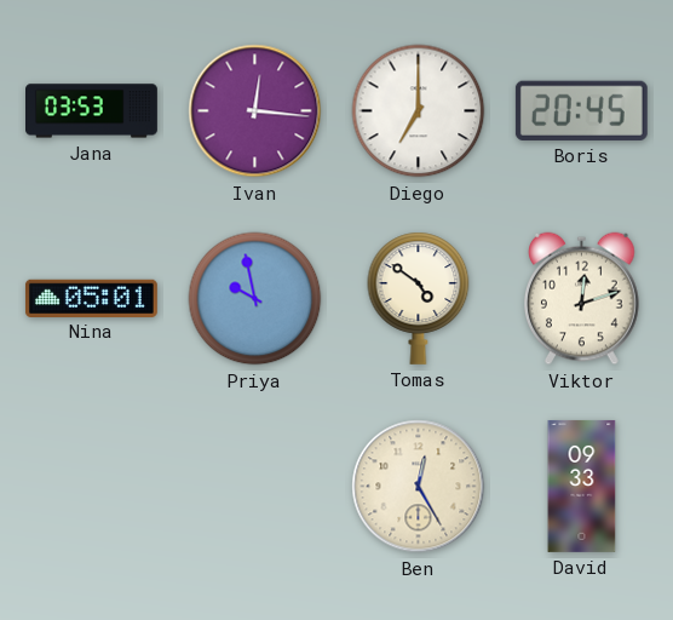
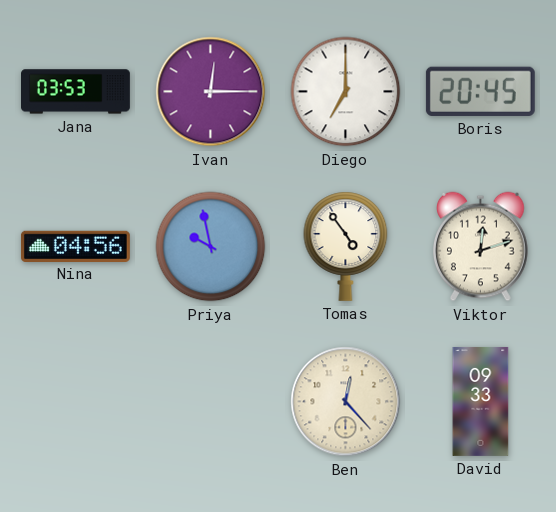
Ivan: 12:16 -> 12:15
Nina: 05:01 -> 04:56
Tomas: 4:51 -> 4:54
Ben: 12:25 -> 12:23
